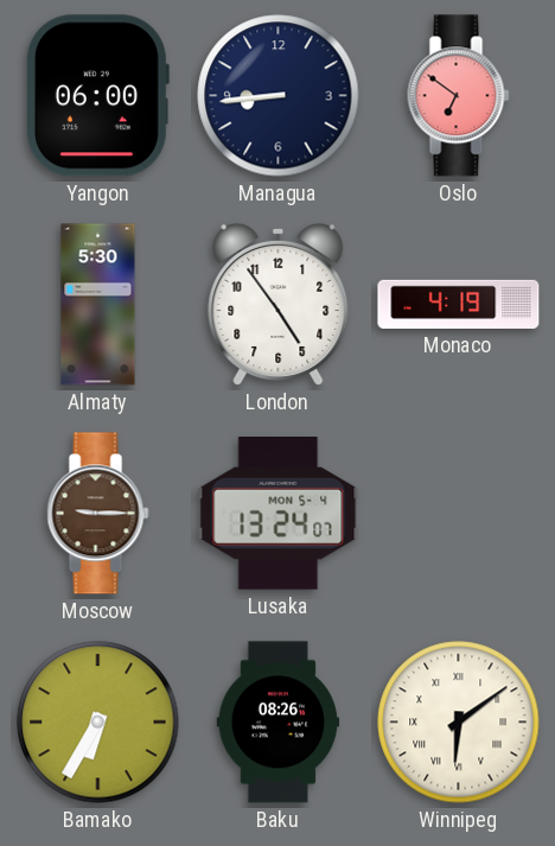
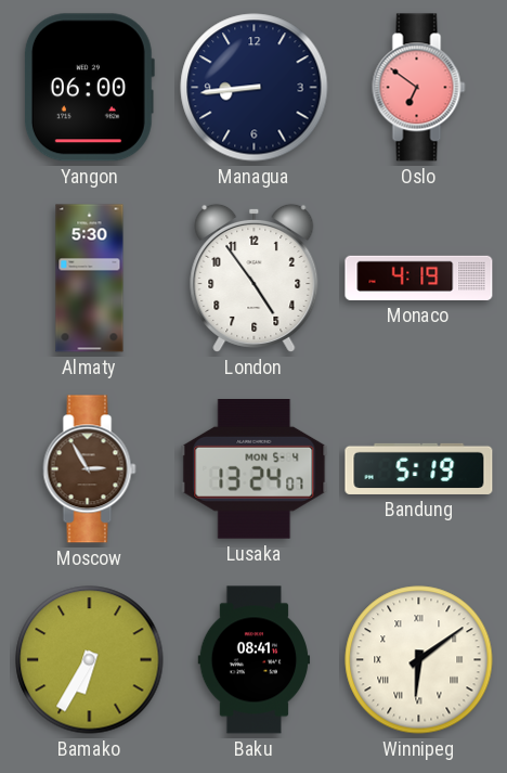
Moscow: 9:15 -> 2:55
Bandung: none -> 5:19
Baku: 08:26 -> 08:41
